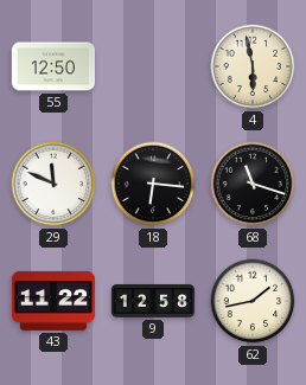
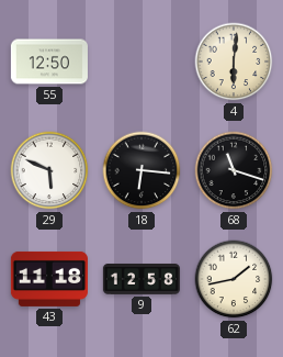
4: 5:58 -> 6:01
29: 11:49 -> 5:49
43: 11:22 -> 11:18
